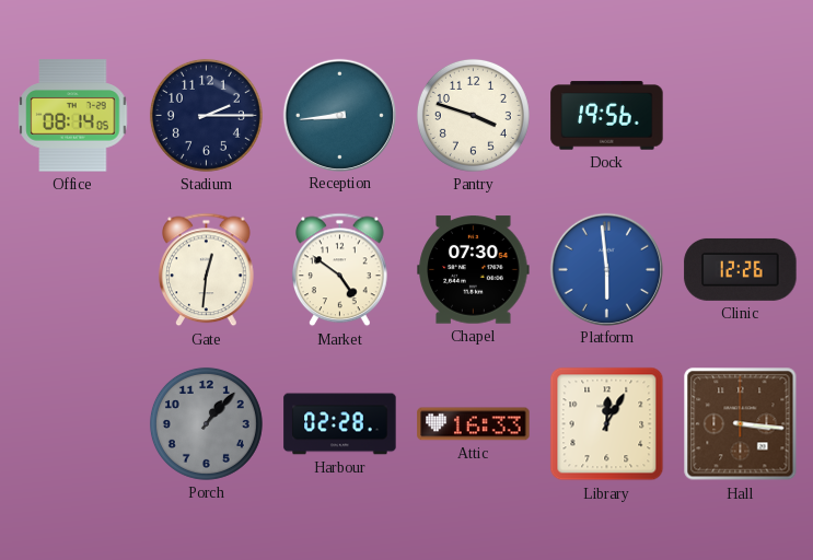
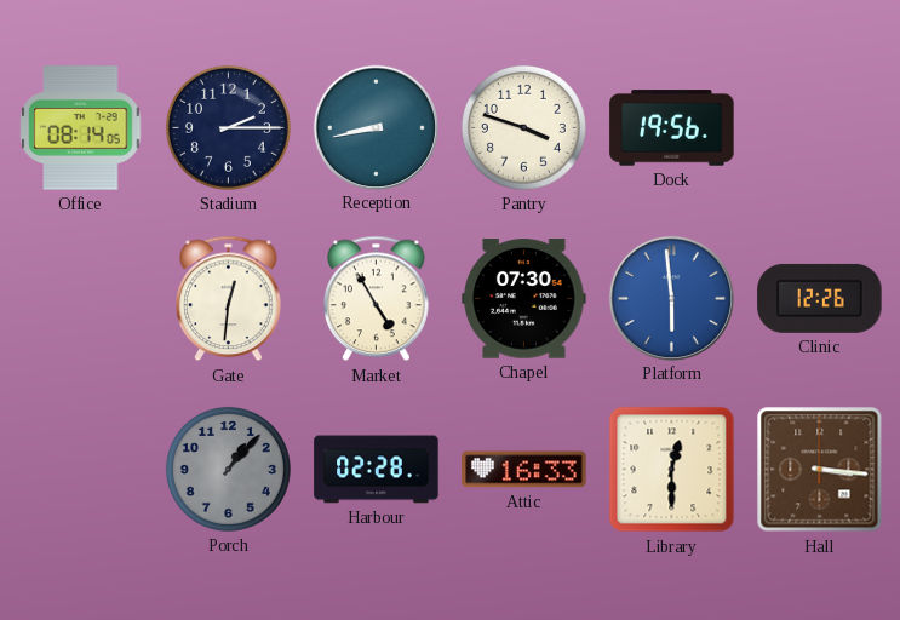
Reception: 8:44 -> 8:43
Market: 4:51 -> 4:55
Library: 12:05 -> 12:30
